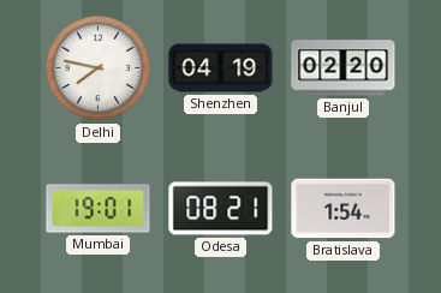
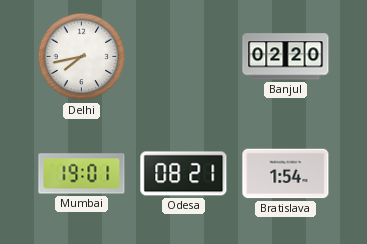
Delhi: 7:47 -> 7:43
Shenzhen: 04:19 -> none
